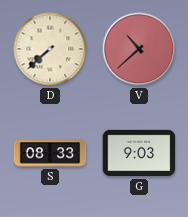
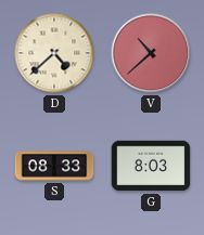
D: 7:38 -> 4:38
G: 9:03 -> 8:03
